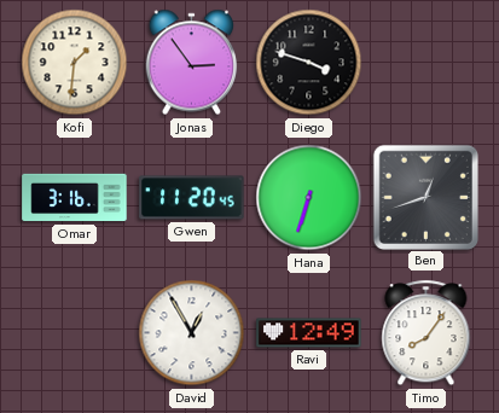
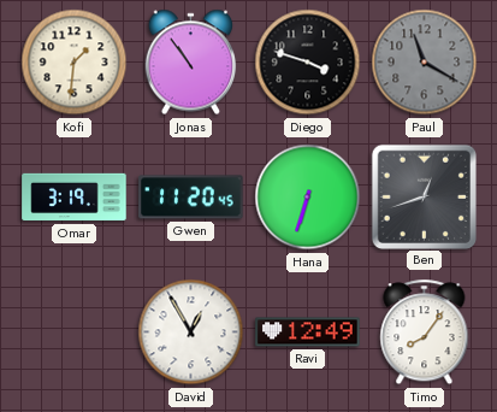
Jonas: 2:54 -> 10:54
Paul: none -> 11:20
Omar: 3:16 -> 3:19
